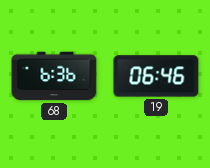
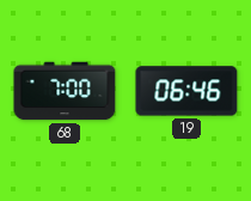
68: 6:36 -> 7:00
